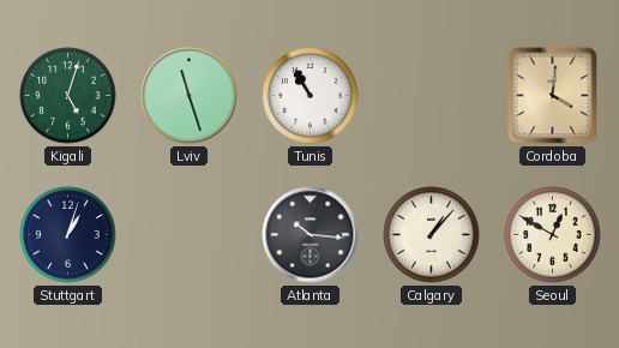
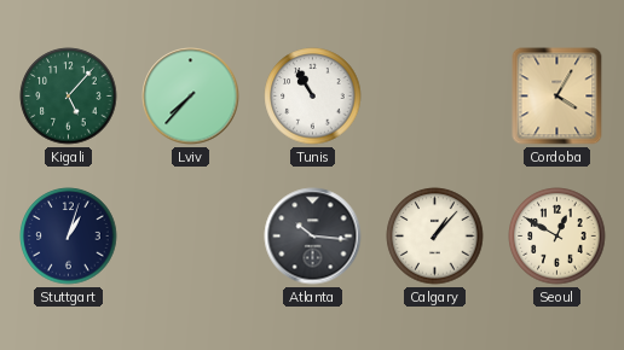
Kigali: 5:03 -> 5:07
Lviv: 11:27 -> 7:37
Cordoba: 4:01 -> 4:05
